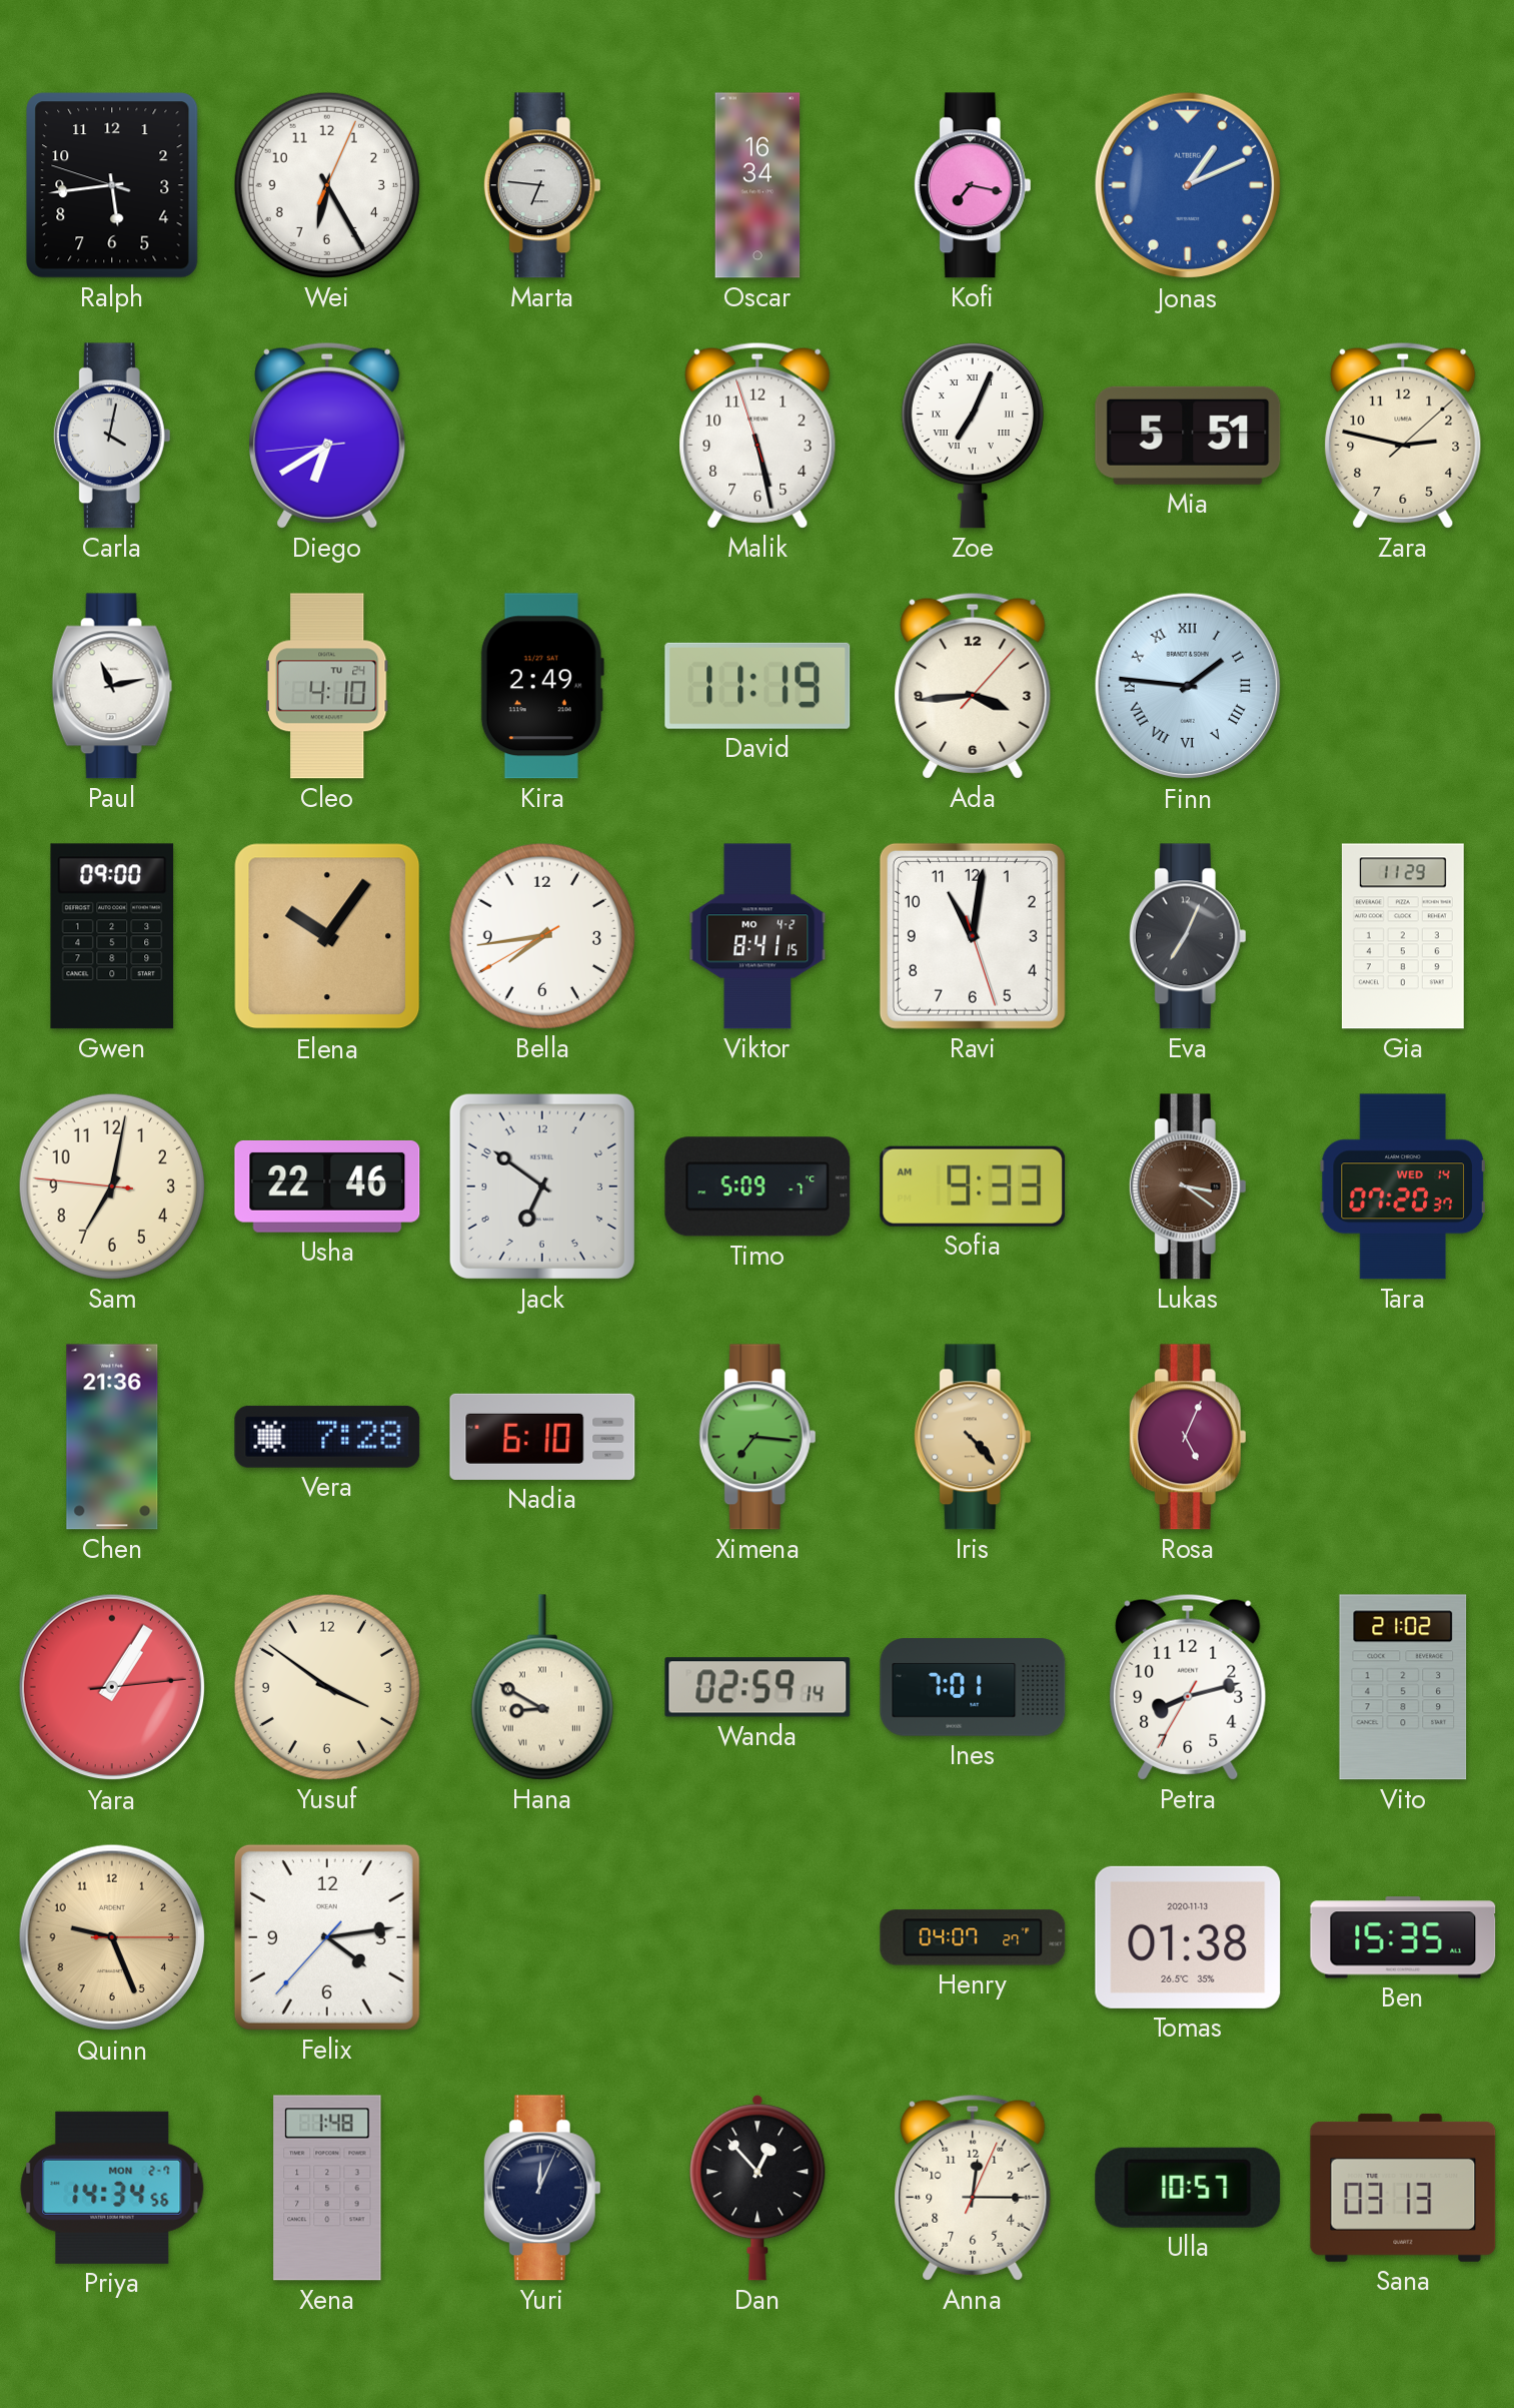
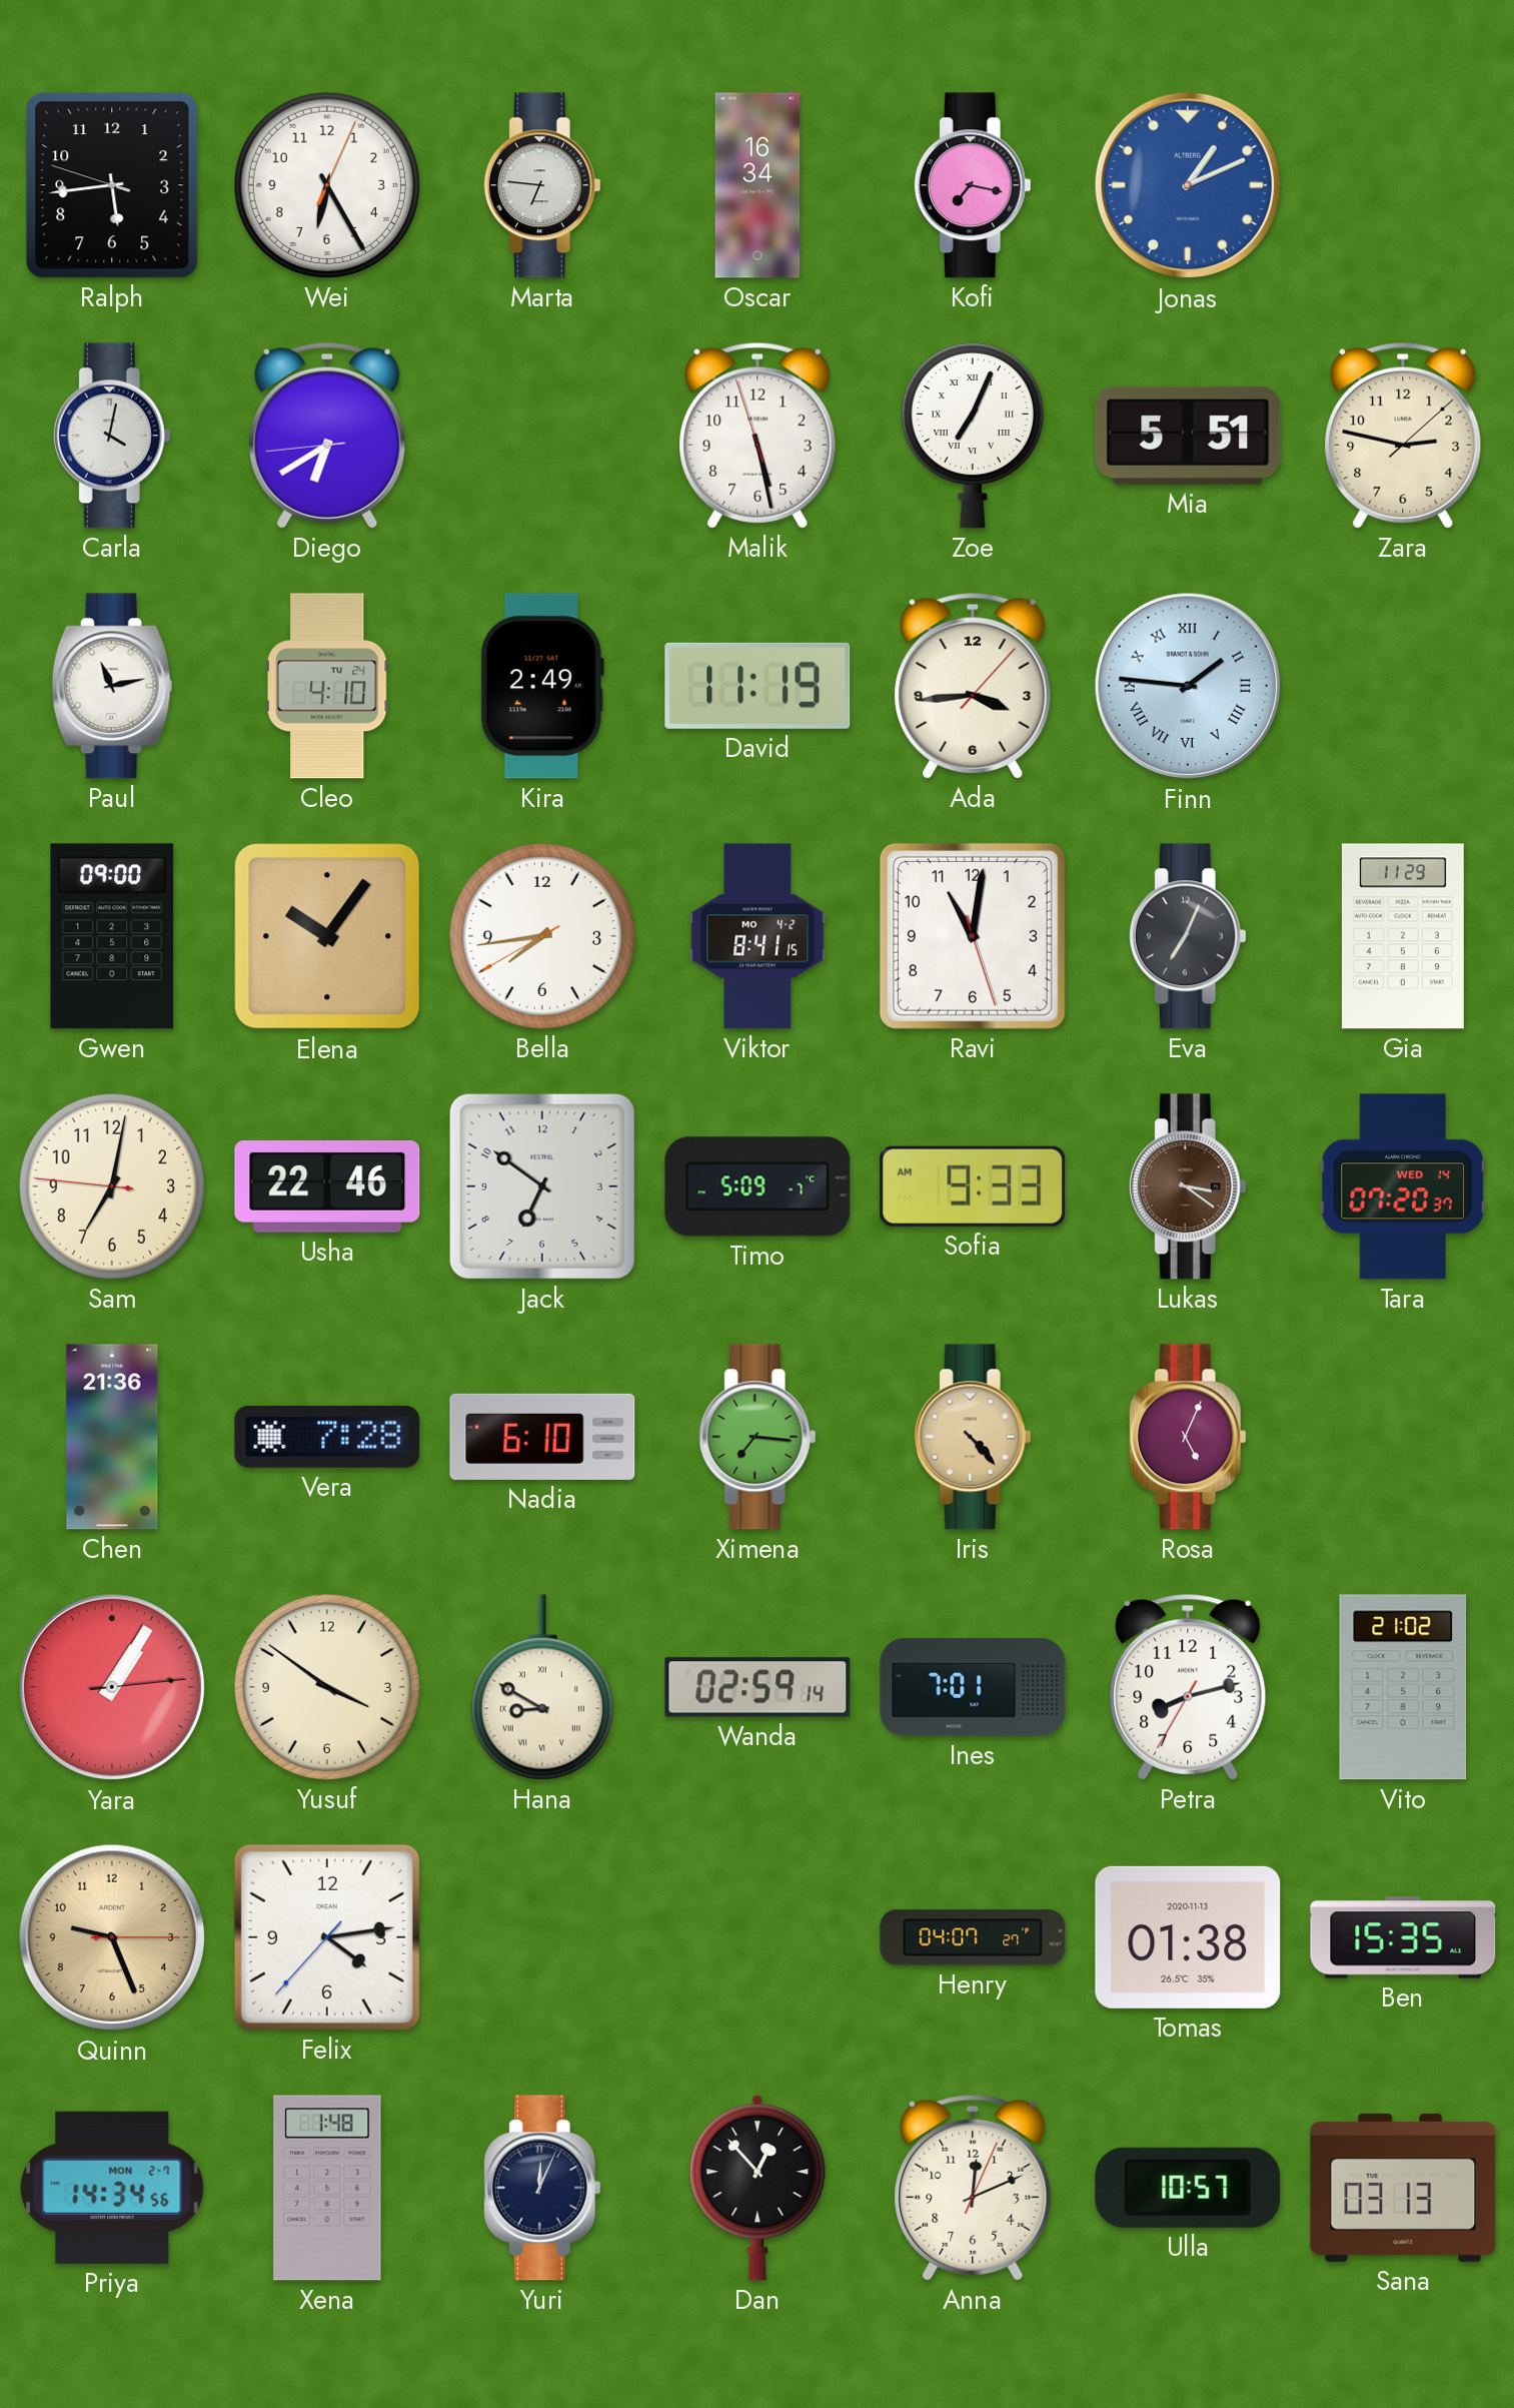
Anna: 12:15 -> 12:11
